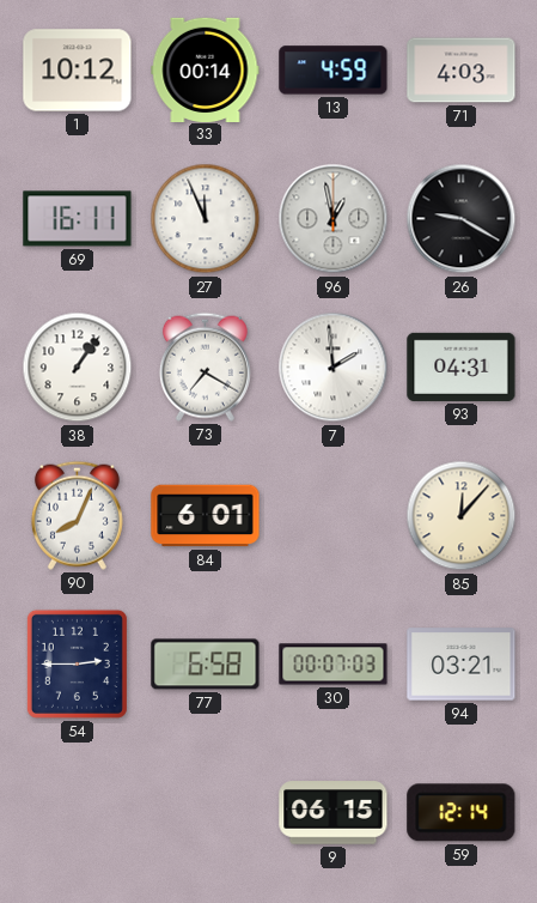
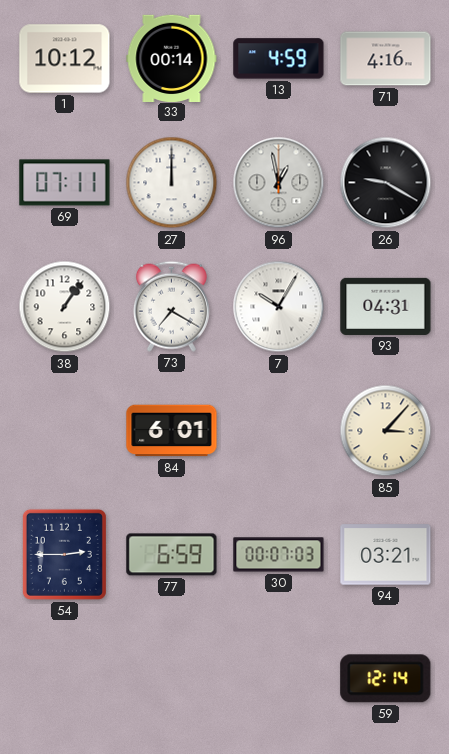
71: 4:03 -> 4:16
69: 16:11 -> 07:11
27: 11:56 -> 12:00
7: 1:59 -> 10:05
90: 8:04 -> none
85: 12:07 -> 3:07
77: 6:58 -> 6:59
9: 06:15 -> none
